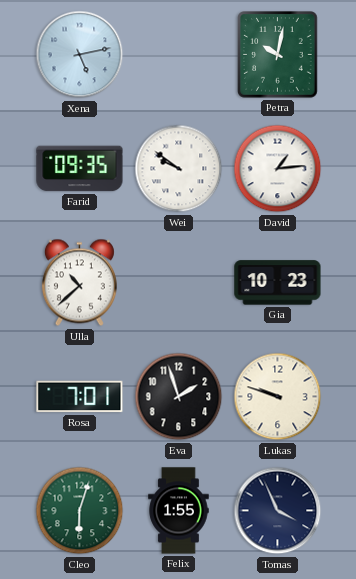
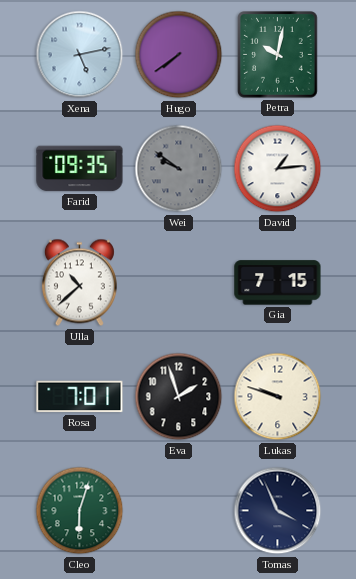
Hugo: none -> 7:39
Wei dial: white -> grey
Gia: 10:23 -> 7:15
Felix: 1:55 -> none
